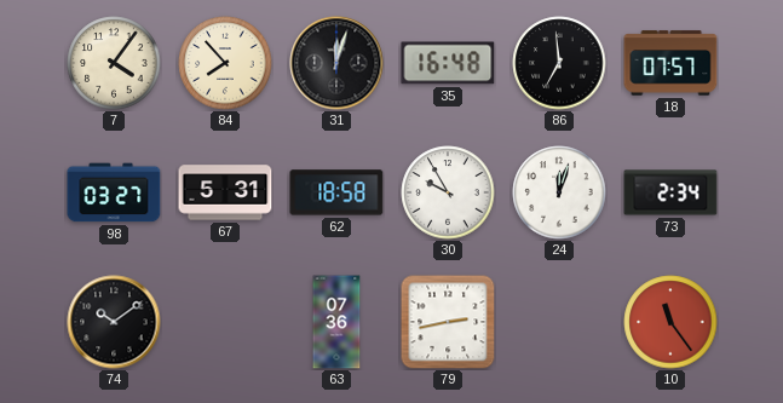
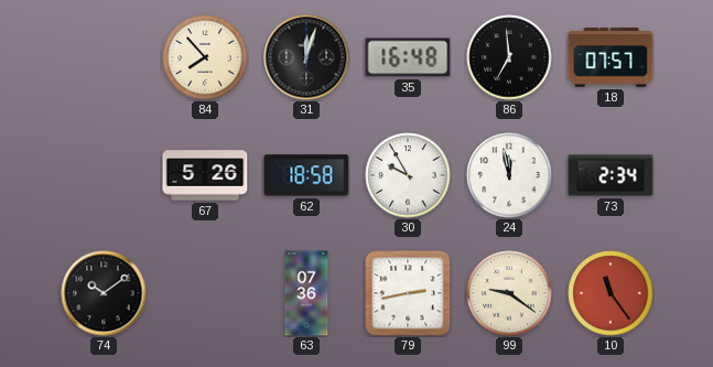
7: 4:06 -> none
98: 03:27 -> none
67: 5:31 -> 5:26
24: 12:03 -> 11:58
99: none -> 9:21
